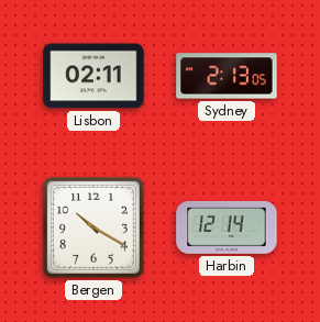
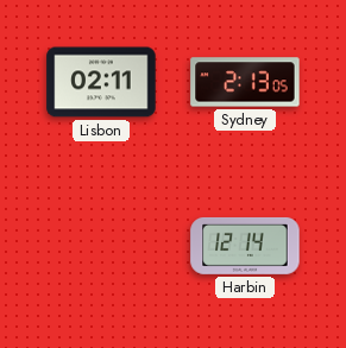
Bergen: 10:20 -> none
